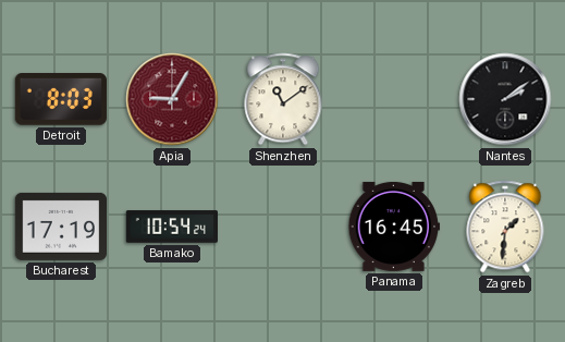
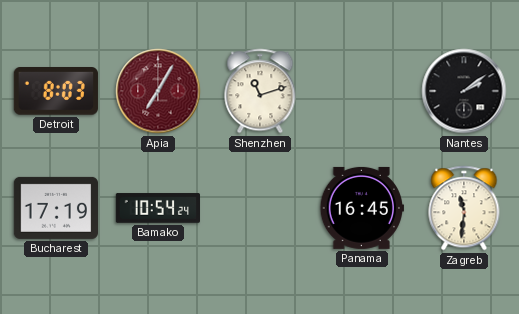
Apia: 9:05 -> 7:05
Shenzhen: 11:09 -> 11:12
Zagreb: 1:31 -> 11:31
